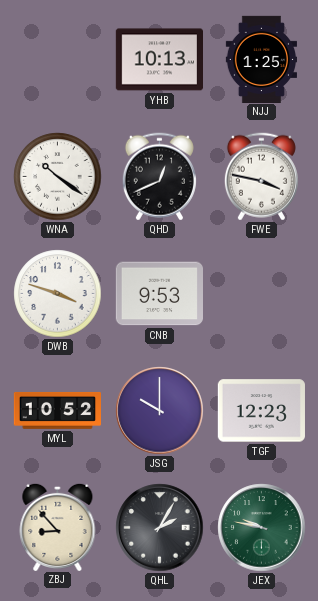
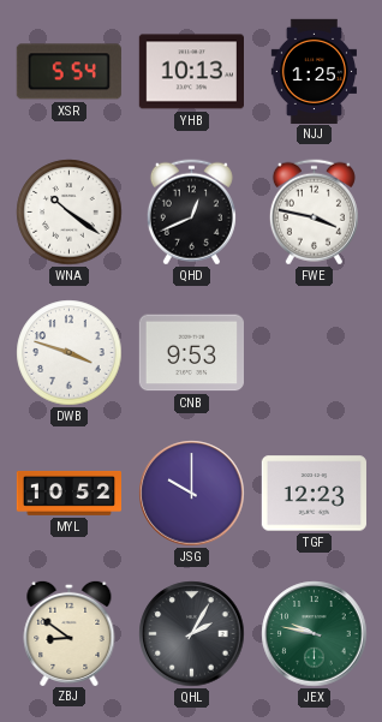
XSR: none -> 5:54
ZBJ: 8:53 -> 8:51
